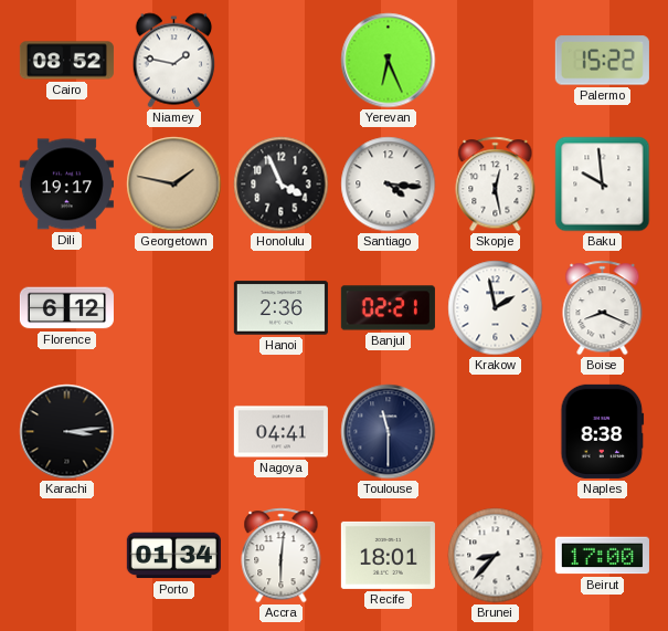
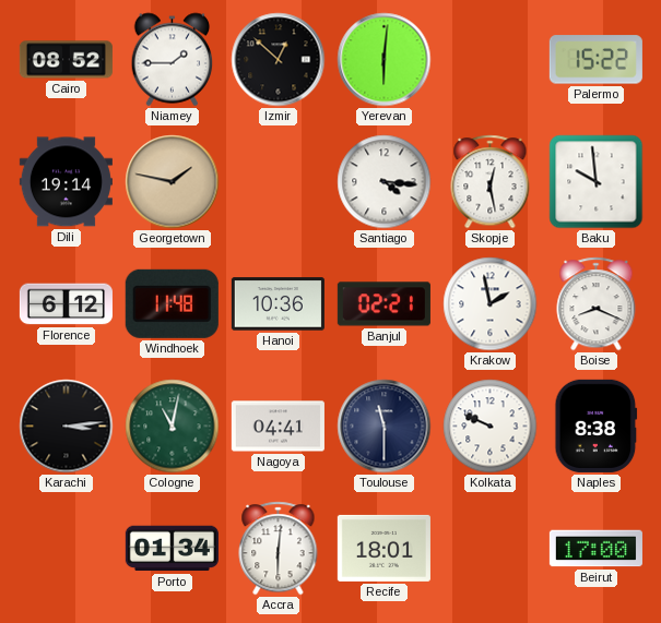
Niamey: 1:47 -> 1:45
Izmir: none -> 12:52
Yerevan: 6:26 -> 6:01
Dili: 19:17 -> 19:14
Honolulu: 3:56 -> none
Windhoek: none -> 11:48
Hanoi: 2:36 -> 10:36
Cologne: none -> 11:02
Kolkata: none -> 9:49
Brunei: 8:37 -> none
